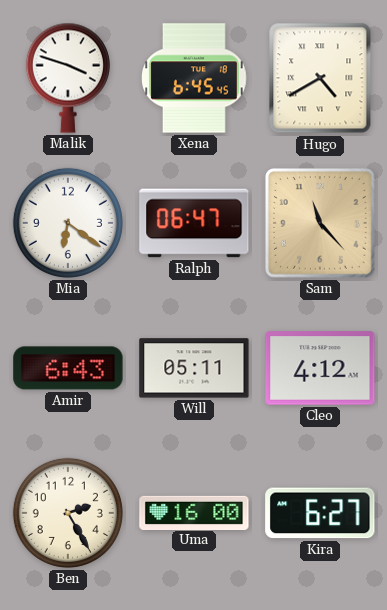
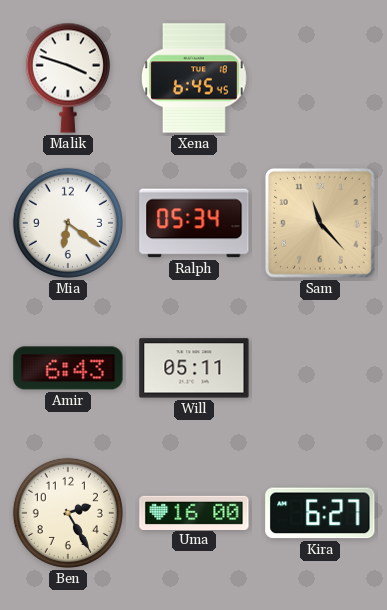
Hugo: 4:40 -> none
Ralph: 06:47 -> 05:34
Cleo: 4:12 -> none
